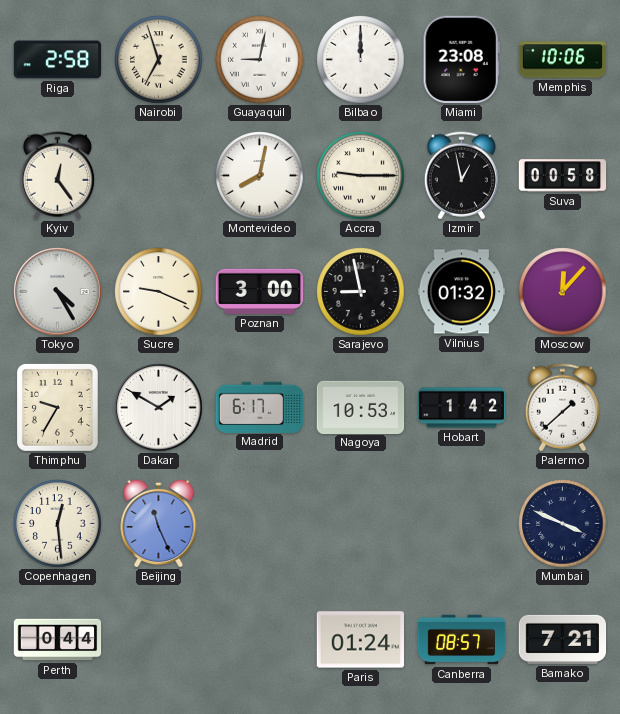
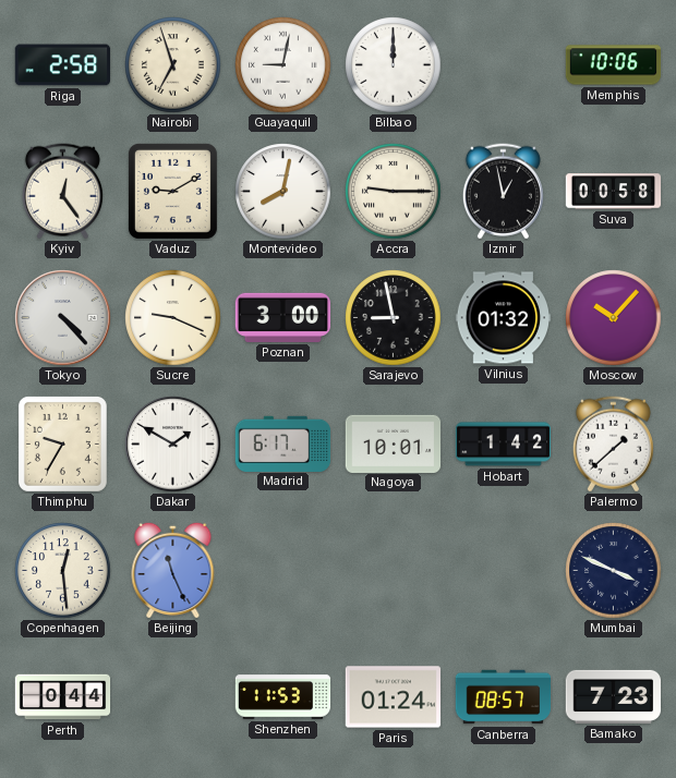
Miami: 23:08 -> none
Vaduz: none -> 9:10
Tokyo: 4:25 -> 4:23
Moscow: 12:07 -> 10:07
Nagoya: 10:53 -> 10:01
Shenzhen: none -> 11:53
Bamako: 7:21 -> 7:23
